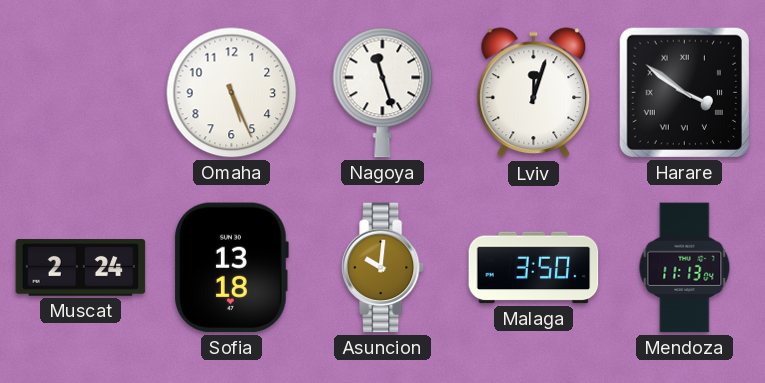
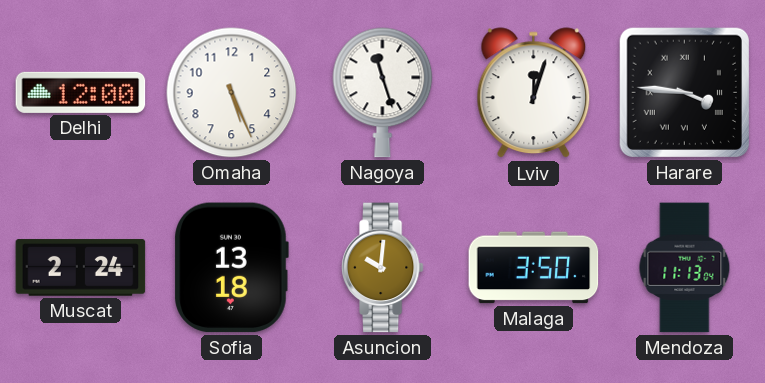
Delhi: none -> 12:00
Harare: 3:51 -> 3:46
